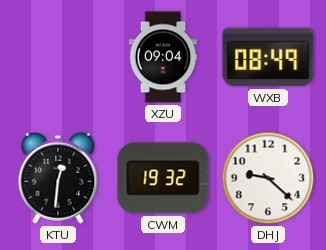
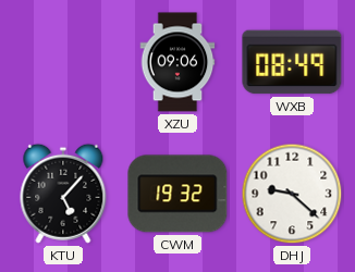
XZU: 09:04 -> 09:06
KTU: 12:31 -> 5:07
